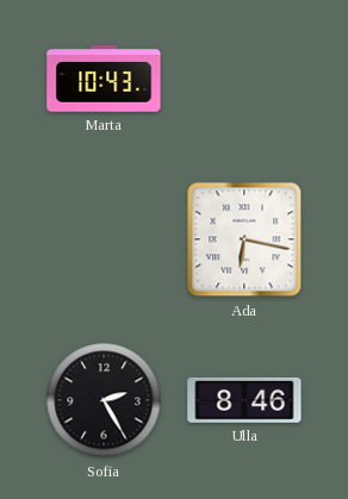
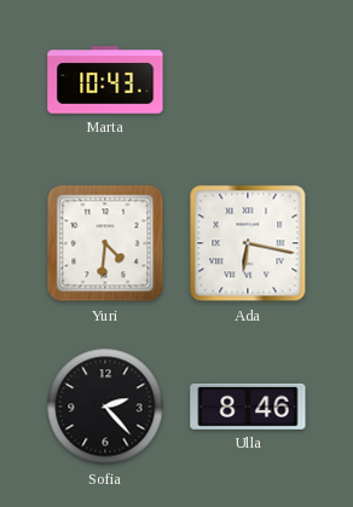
Yuri: none -> 4:31
Sofia: 2:25 -> 2:23
